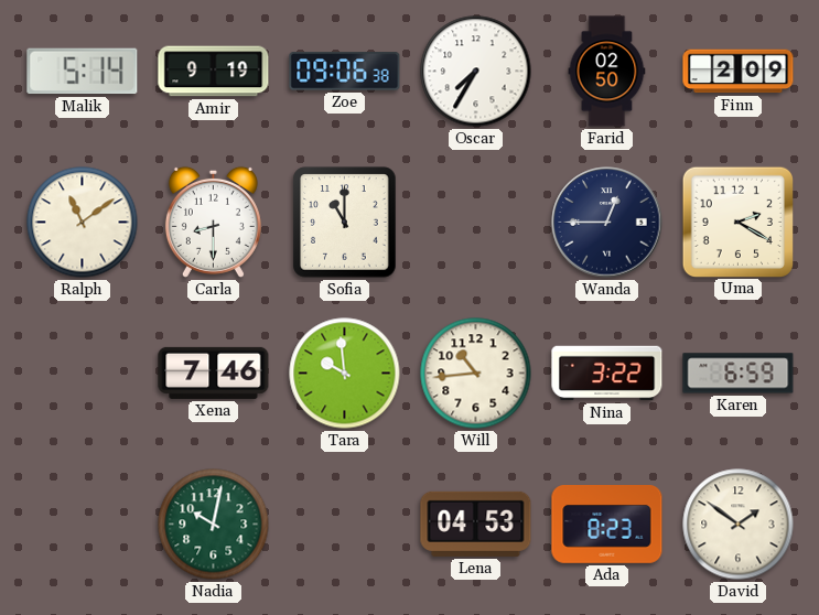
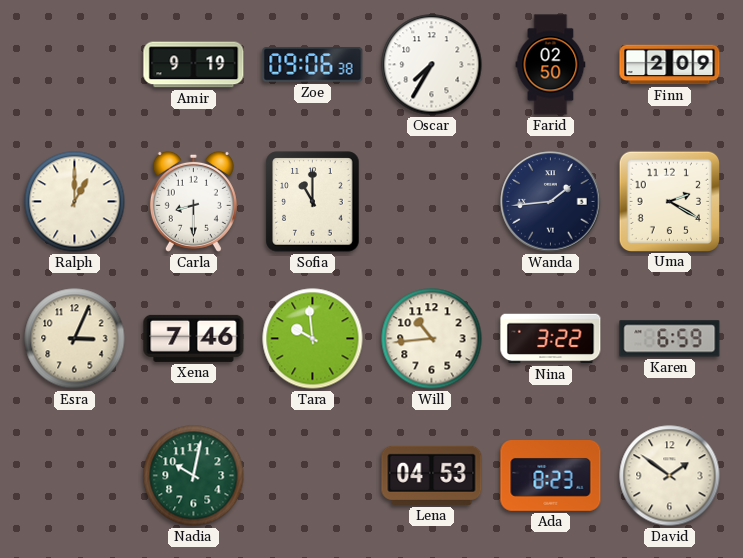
Malik: 5:14 -> none
Ralph: 11:09 -> 1:00
Wanda: 12:45 -> 1:44
Esra: none -> 3:04
